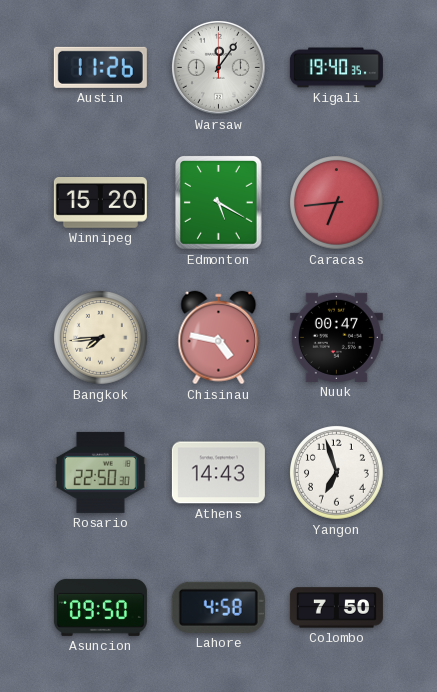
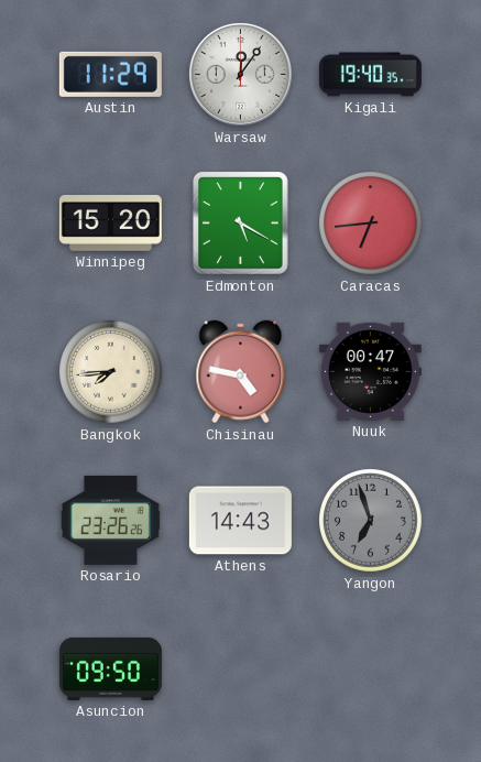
Austin: 11:26 -> 11:29
Rosario: 22:50 -> 23:26
Yangon dial: white -> grey
Lahore: 4:58 -> none
Colombo: 7:50 -> none
